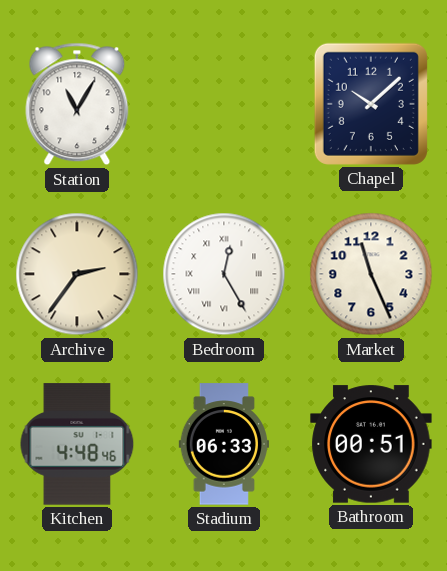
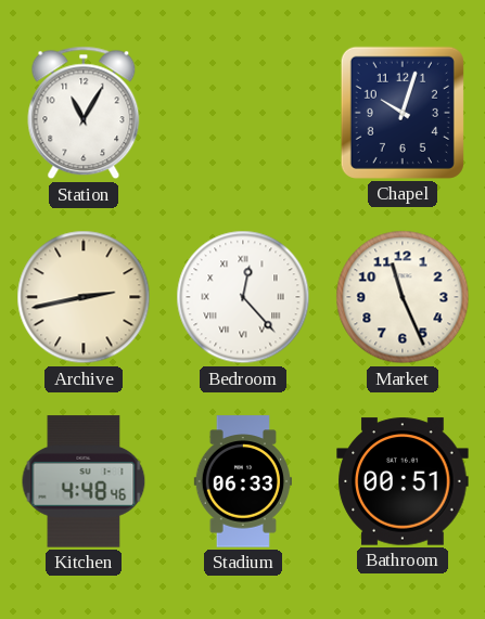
Chapel: 10:08 -> 10:03
Archive: 2:36 -> 2:43
Bedroom: 12:25 -> 12:23
